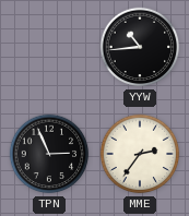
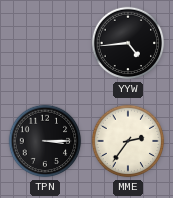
YYW: 10:44 -> 4:44
TPN: 2:56 -> 3:15
